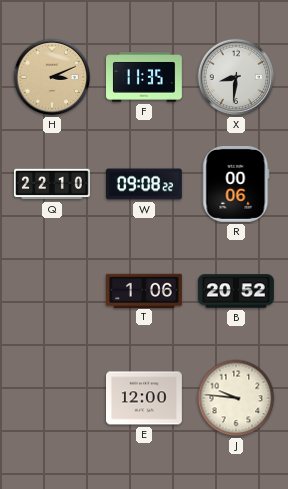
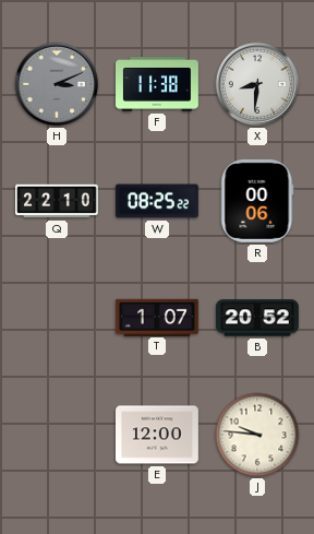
H dial: champagne -> grey
F: 11:35 -> 11:38
W: 09:08 -> 08:25
T: 1:06 -> 1:07
